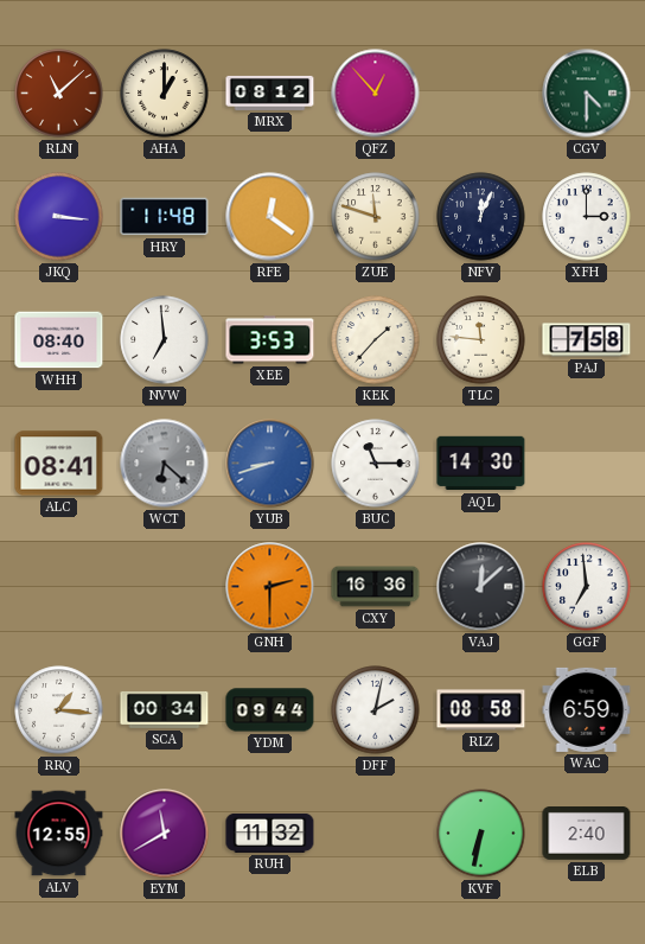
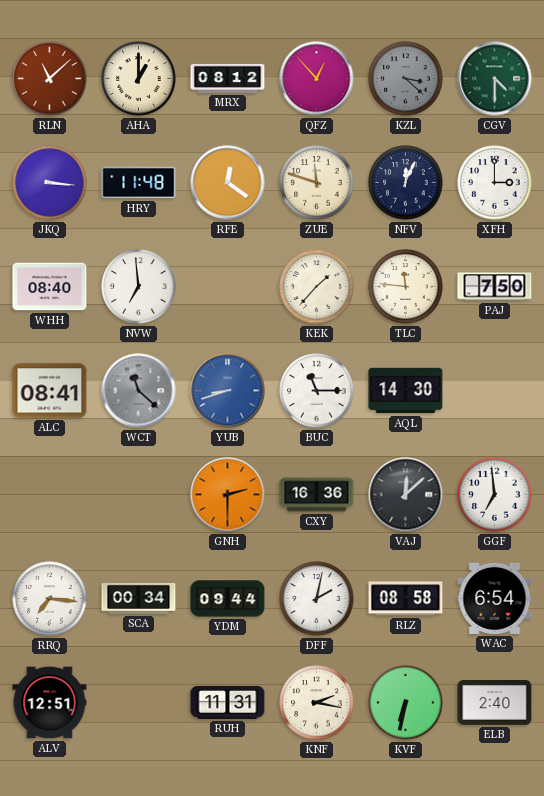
KZL: none -> 3:22
XEE: 3:53 -> none
PAJ: 7:58 -> 7:50
WCT: 6:22 -> 11:22
RRQ: 1:16 -> 7:16
WAC: 6:59 -> 6:54
ALV: 12:55 -> 12:51
EYM: 11:40 -> none
RUH: 11:32 -> 11:31
KNF: none -> 2:17
